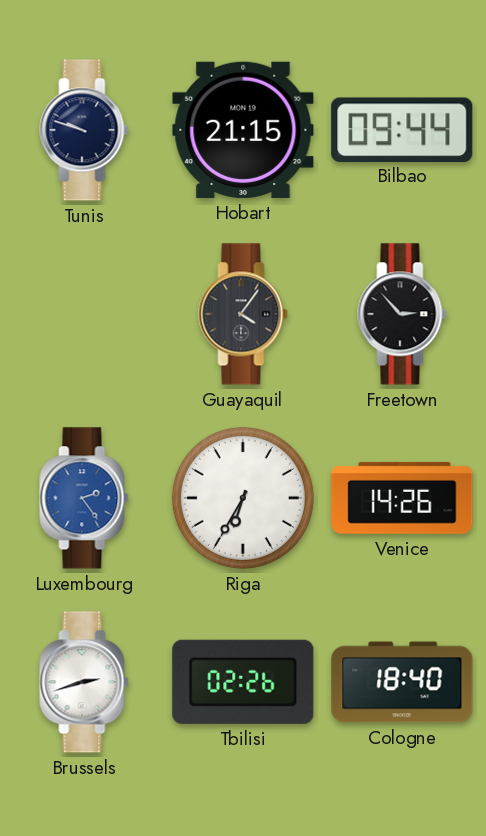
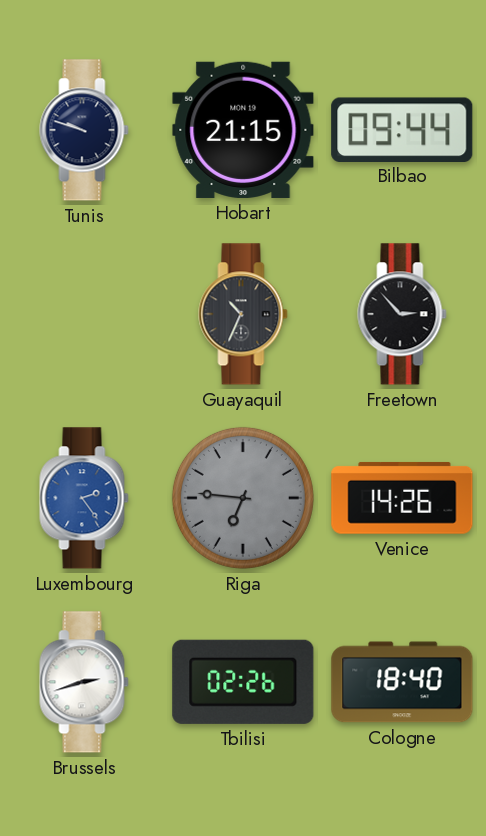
Guayaquil: 4:06 -> 10:34
Riga: 6:35 -> 6:46
Riga dial: white -> grey
